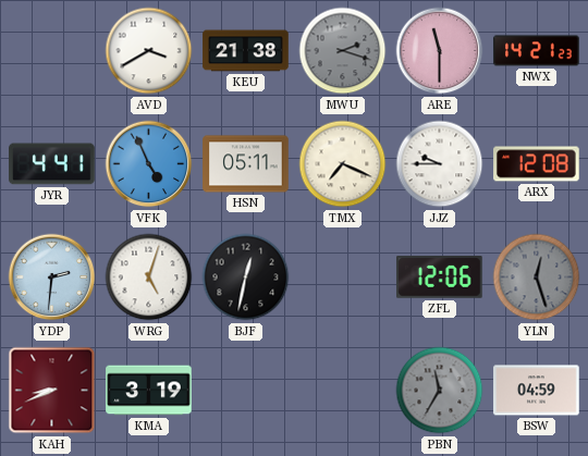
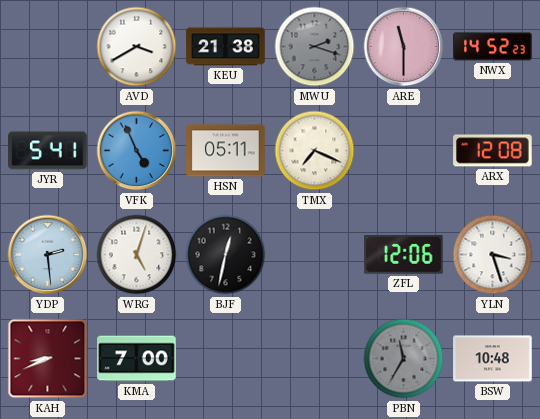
NWX: 14:21 -> 14:52
JYR: 4:41 -> 5:41
JJZ: 9:45 -> none
YDP: 2:31 -> 2:29
YLN: 12:27 -> 3:27
YLN dial: grey -> white
KMA: 3:19 -> 7:00
BSW: 04:59 -> 10:48
